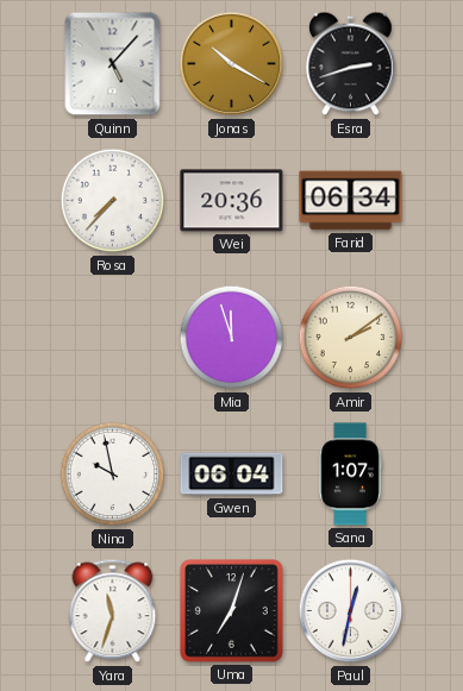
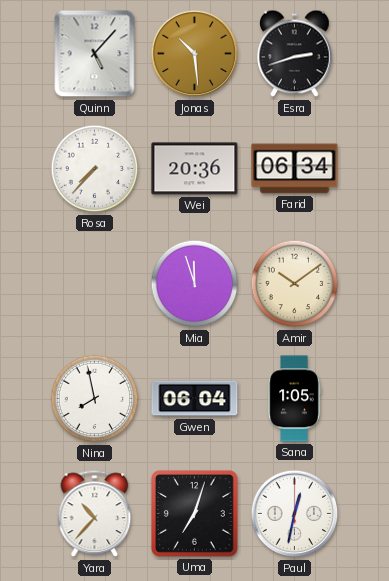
Jonas: 10:20 -> 10:29
Amir: 2:09 -> 10:09
Nina: 9:58 -> 7:58
Sana: 1:07 -> 1:05
Yara: 11:33 -> 10:37
